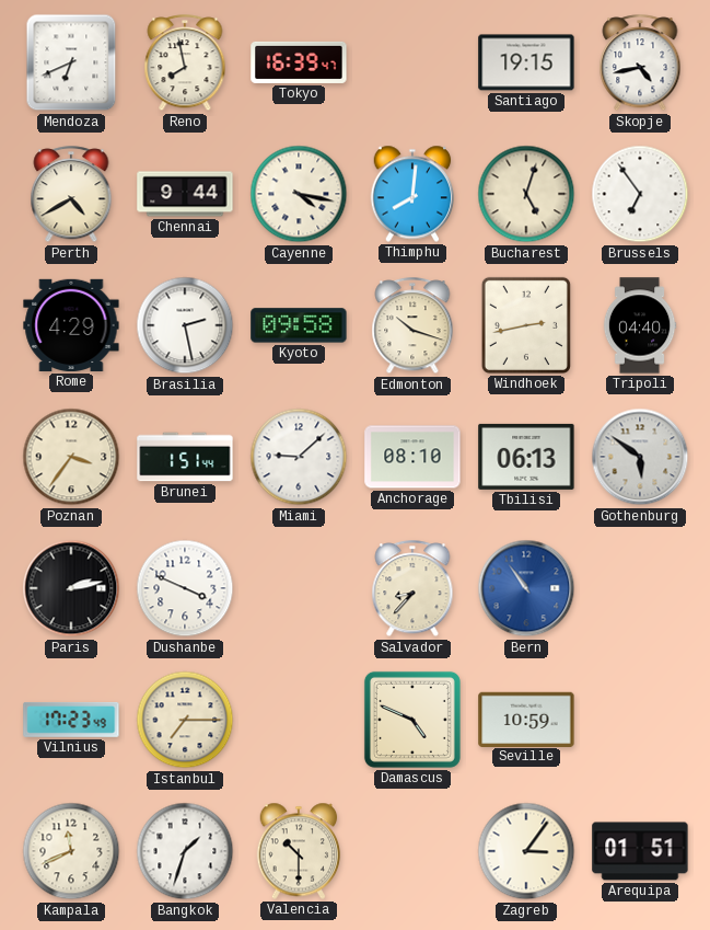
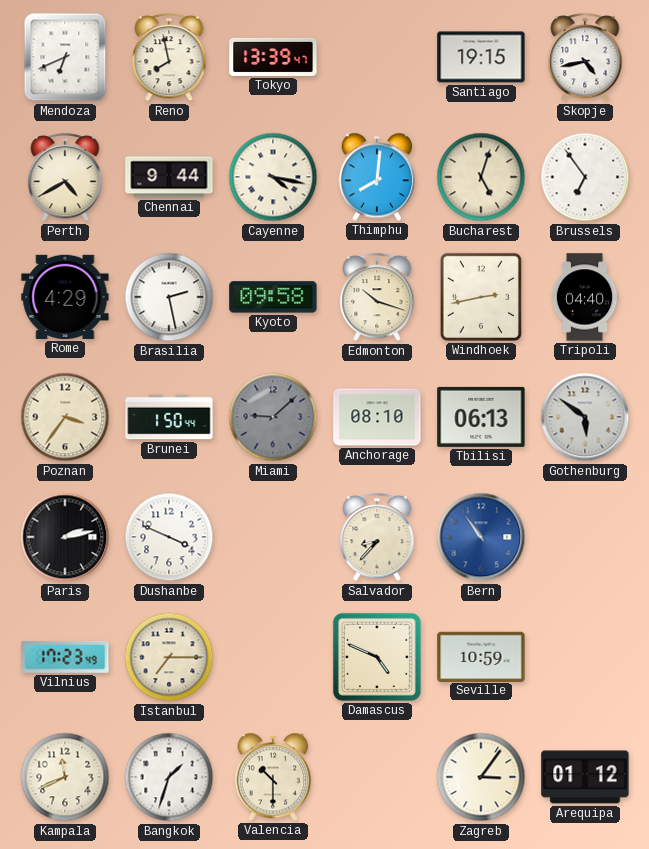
Tokyo: 16:39 -> 13:39
Brunei: 1:51 -> 1:50
Miami dial: white -> grey
Arequipa: 01:51 -> 01:12
